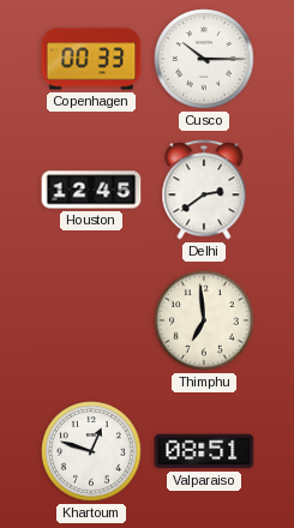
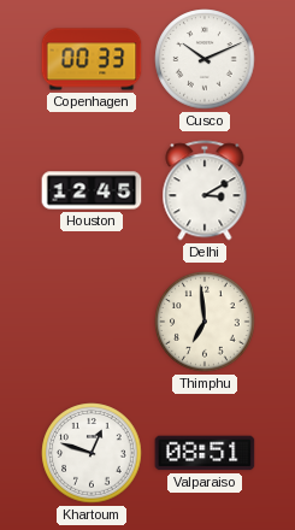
Cusco: 10:15 -> 10:11
Delhi: 2:39 -> 3:10
